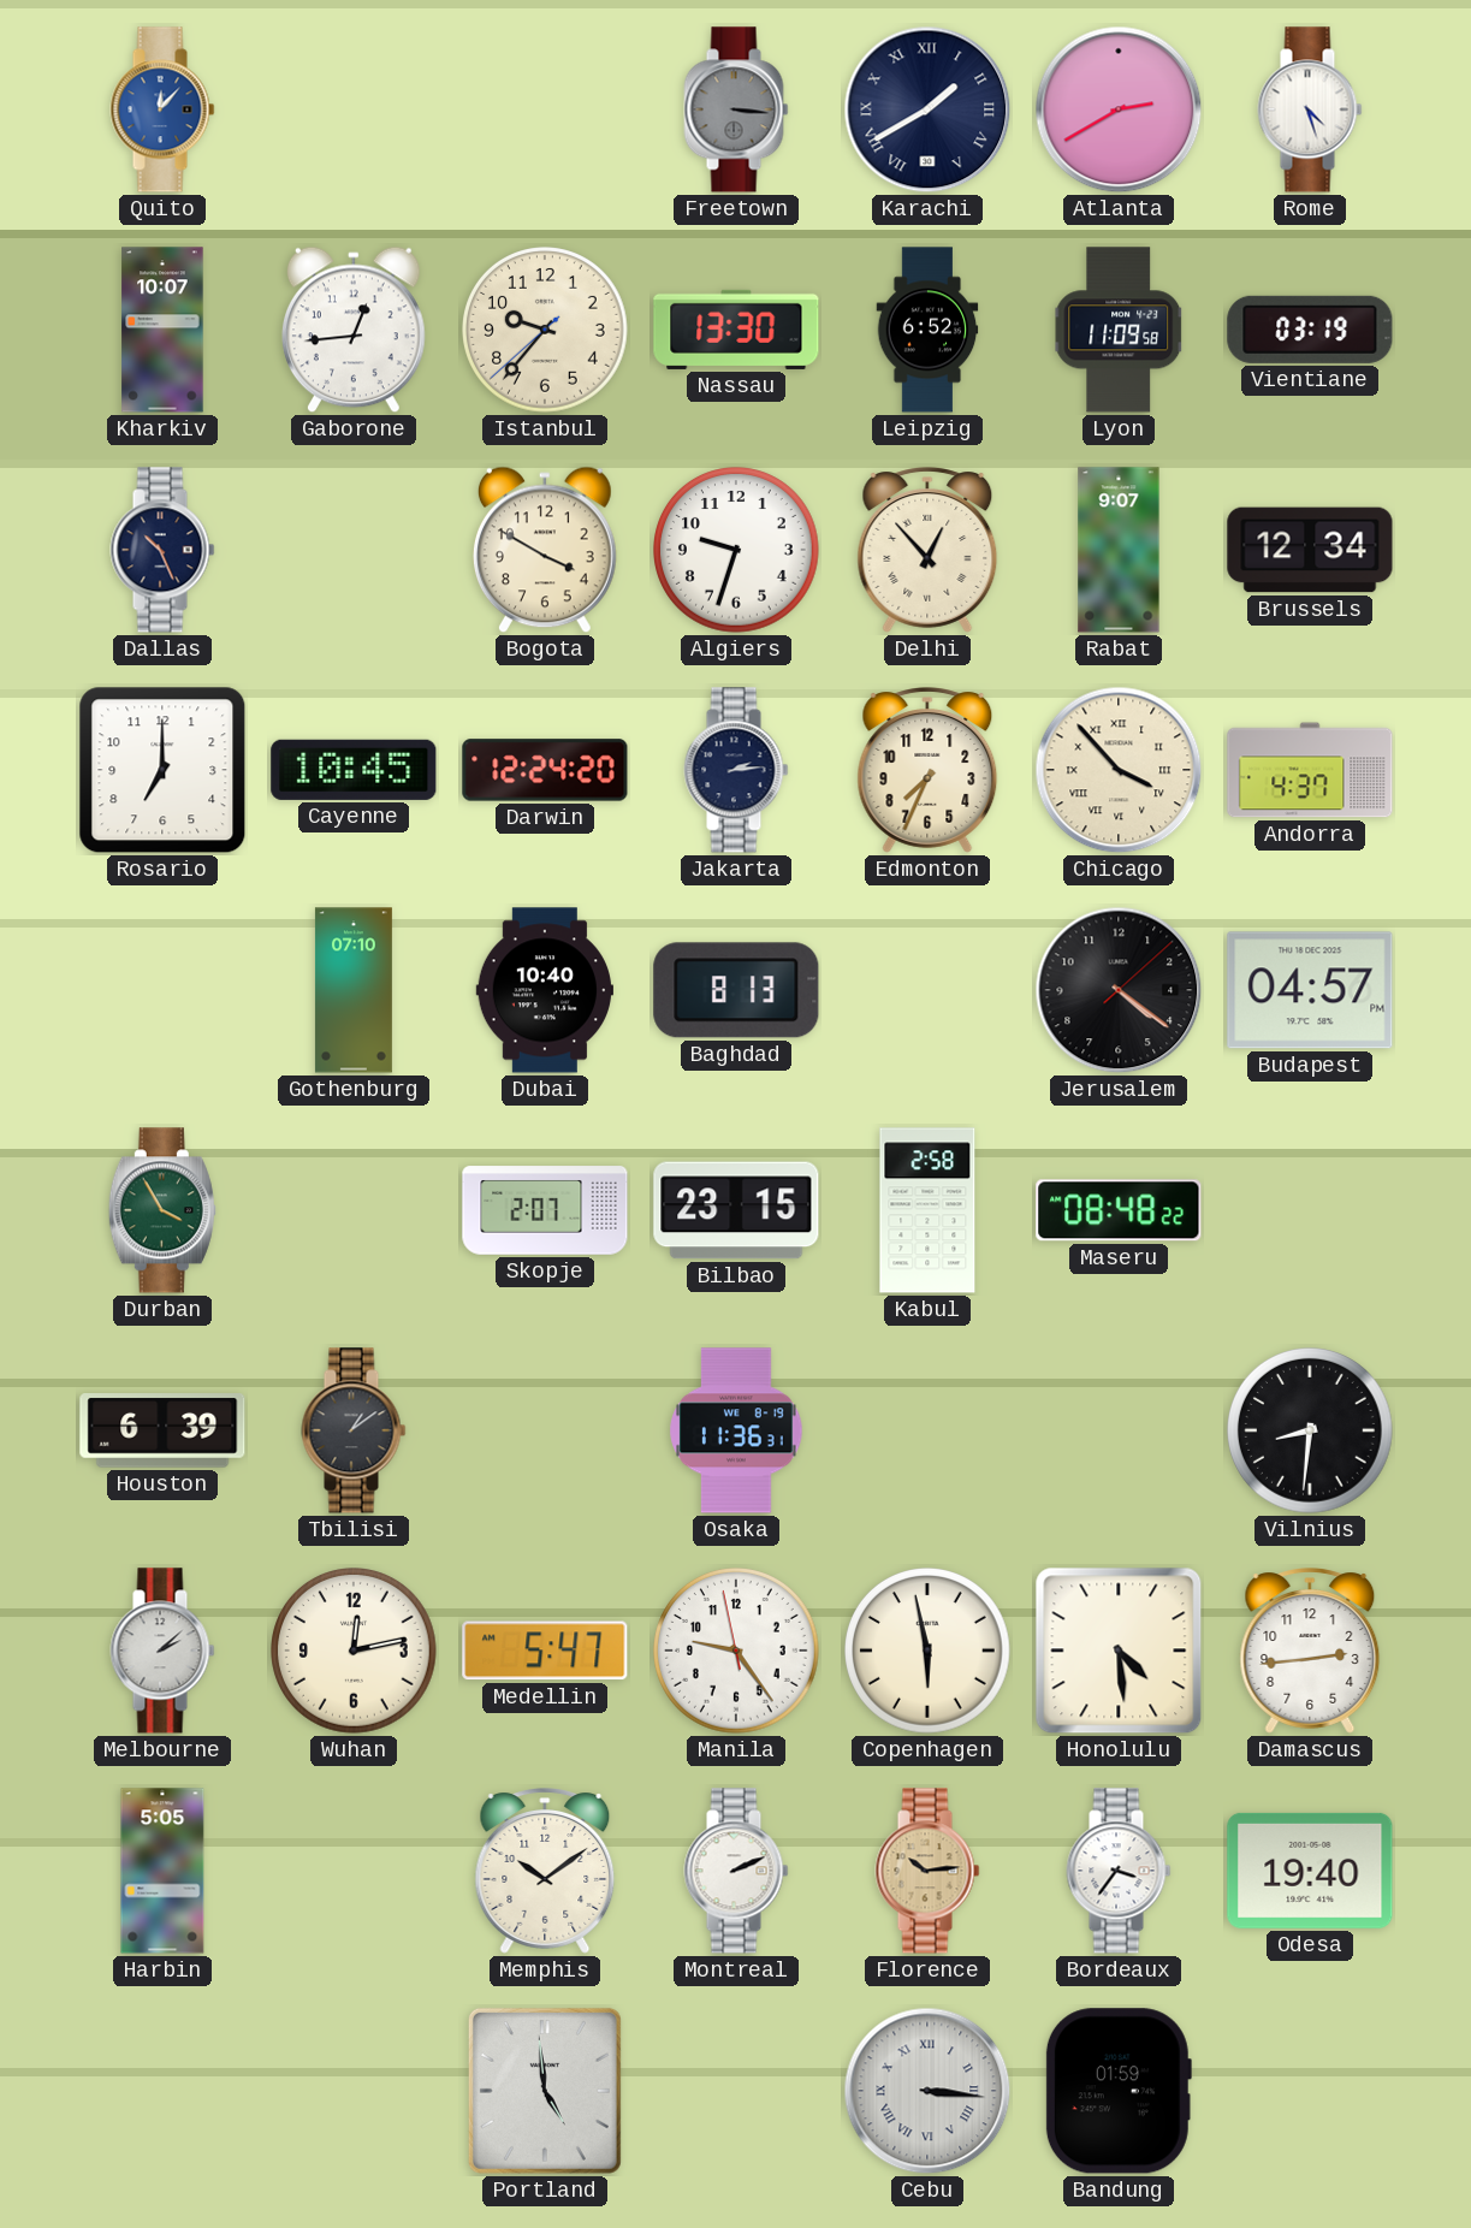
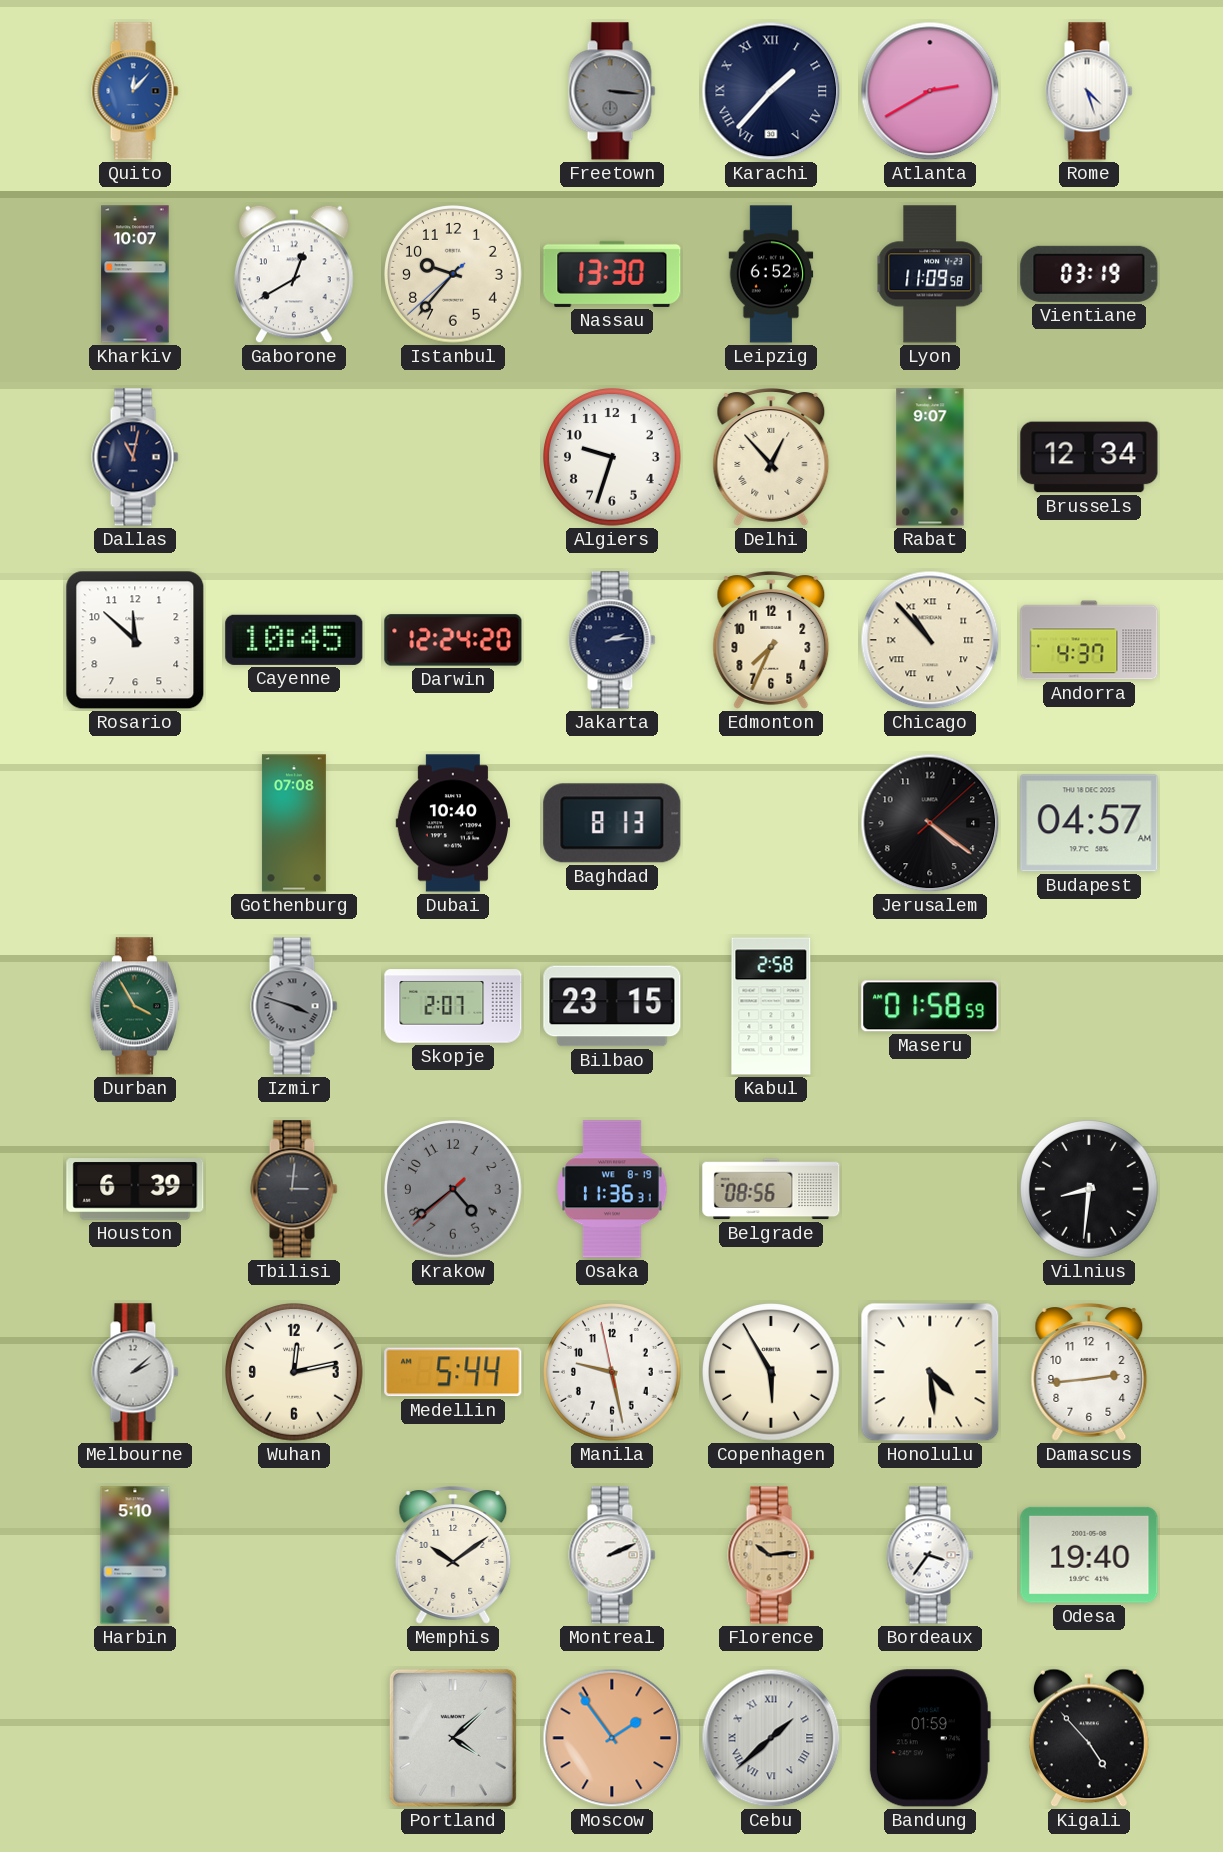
Karachi: 1:40 -> 1:37
Gaborone: 12:44 -> 12:40
Dallas: 10:26 -> 11:02
Bogota: 3:50 -> none
Rosario: 7:00 -> 11:52
Chicago: 3:53 -> 10:53
Gothenburg: 07:10 -> 07:08
Budapest: 04:57 PM -> 04:57 AM
Izmir: none -> 3:48
Maseru: 08:48 -> 01:58
Tbilisi: 1:09 -> 3:01
Krakow: none -> 4:38
Belgrade: none -> 08:56
Medellin: 5:47 -> 5:44
Manila: 9:23 -> 9:27
Copenhagen: 5:58 -> 5:55
Harbin: 5:05 -> 5:10
Portland: 4:59 -> 4:08
Moscow: none -> 1:54
Cebu: 3:16 -> 1:38
Kigali: none -> 4:53
